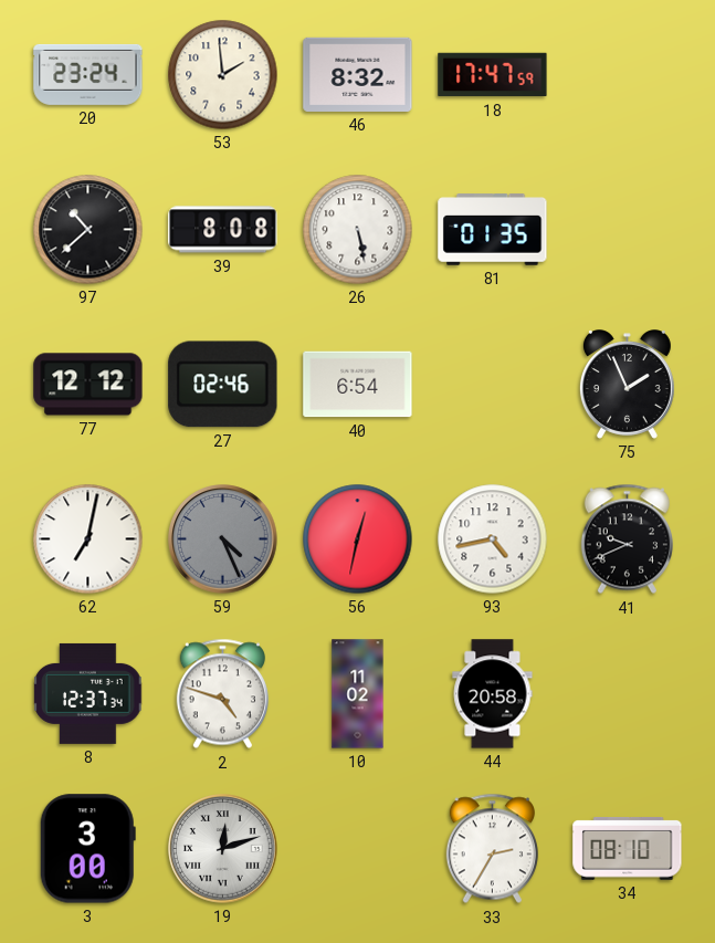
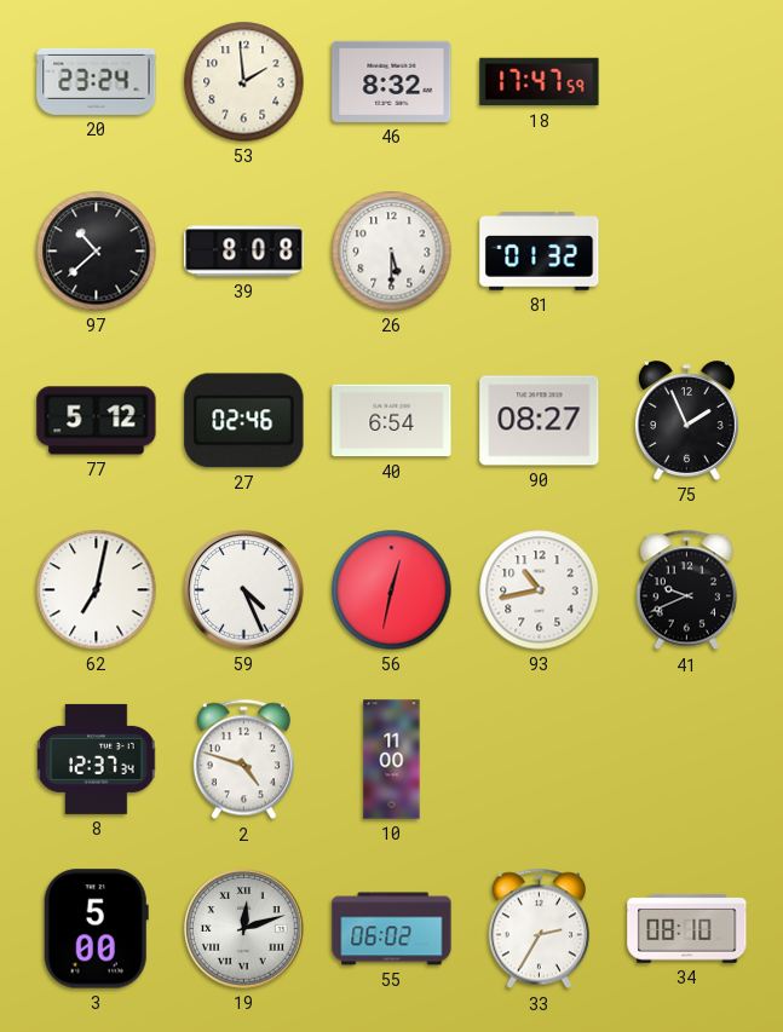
26: 5:28 -> 5:30
81: 01:35 -> 01:32
77: 12:12 -> 5:12
90: none -> 08:27
59 dial: grey -> white
93: 4:43 -> 10:43
10: 11:02 -> 11:00
44: 20:58 -> none
3: 3:00 -> 5:00
55: none -> 06:02
